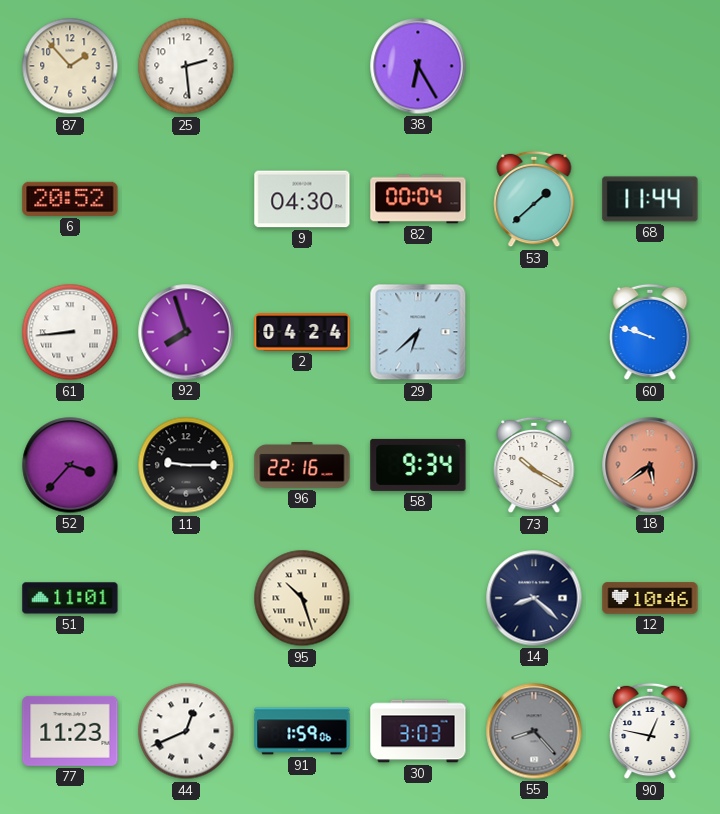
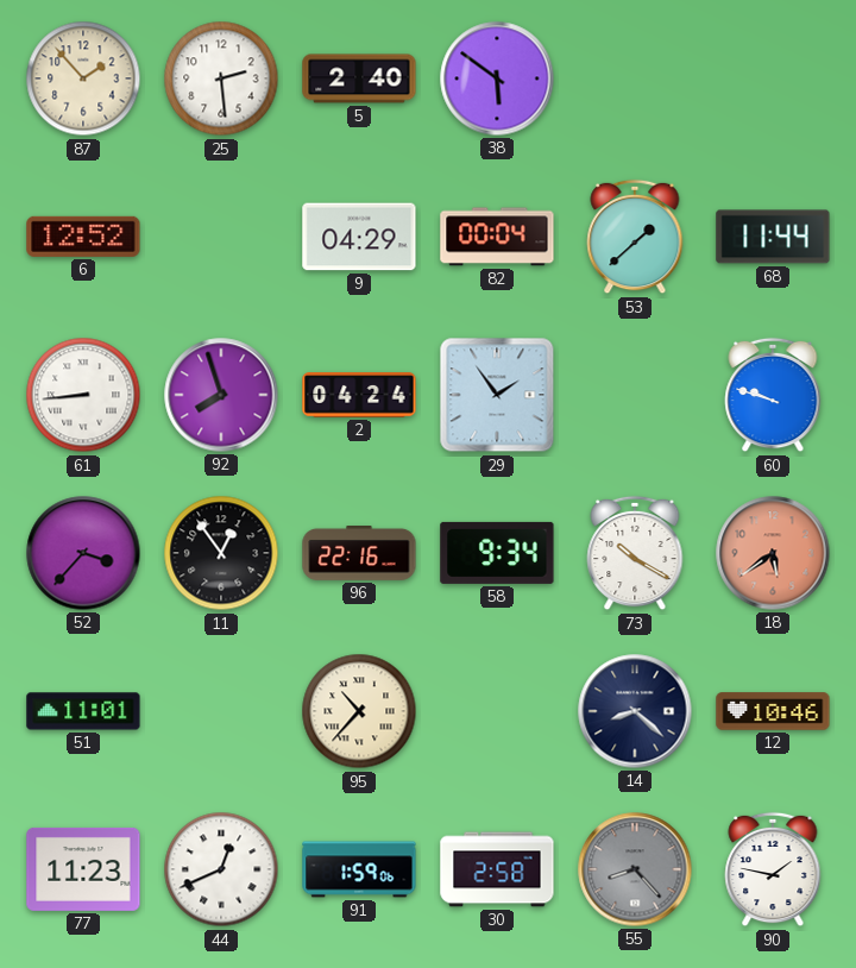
5: none -> 2:40
38: 6:25 -> 5:51
6: 20:52 -> 12:52
9: 04:30 -> 04:29
29: 6:38 -> 1:54
11: 9:15 -> 12:54
95: 10:27 -> 10:37
30: 3:03 -> 2:58
90: 12:47 -> 1:47
